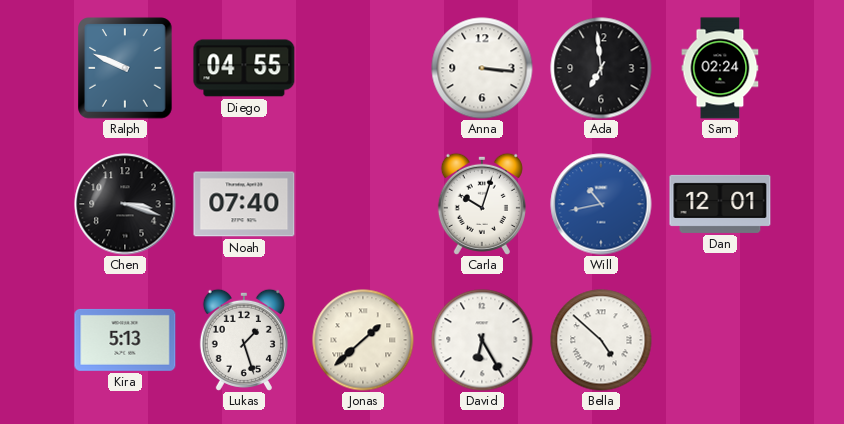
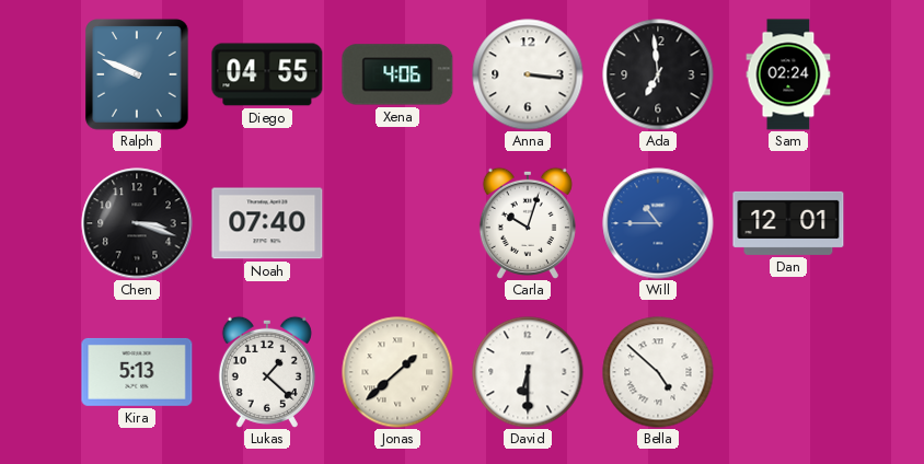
Xena: none -> 4:06
Will: 10:43 -> 10:45
Lukas: 1:27 -> 1:22
David: 6:25 -> 6:30
